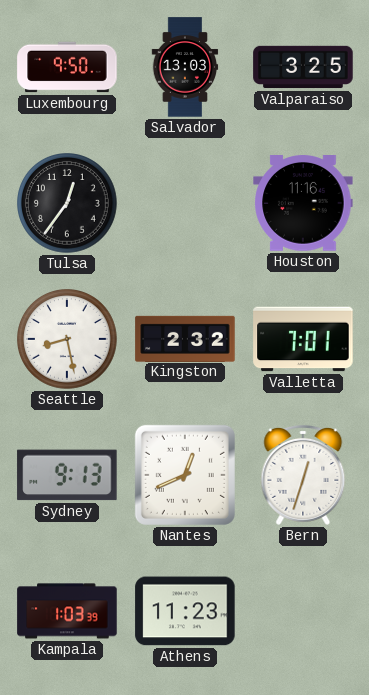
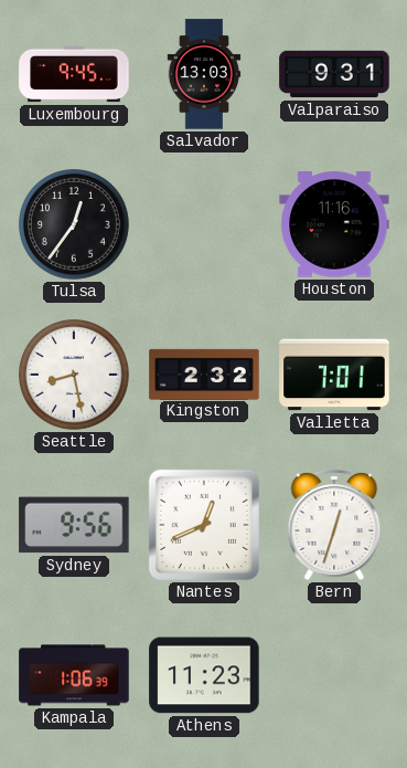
Luxembourg: 9:50 -> 9:45
Valparaiso: 3:25 -> 9:31
Sydney: 9:13 -> 9:56
Kampala: 1:03 -> 1:06
